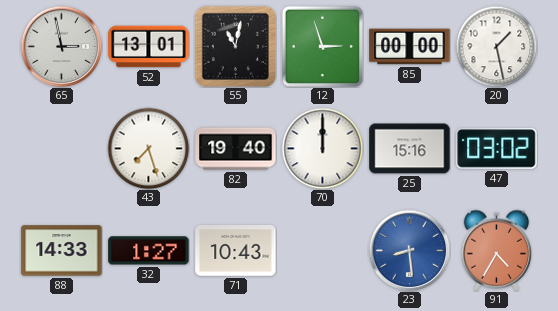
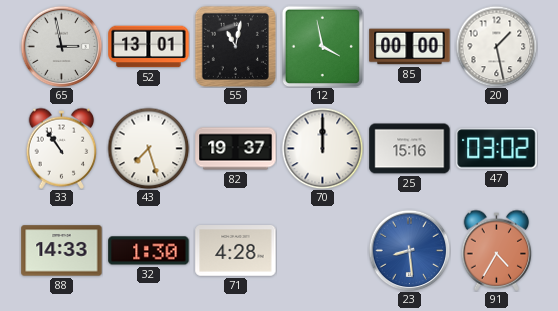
12: 2:57 -> 3:58
33: none -> 10:54
82: 19:40 -> 19:37
32: 1:27 -> 1:30
71: 10:43 -> 4:28
